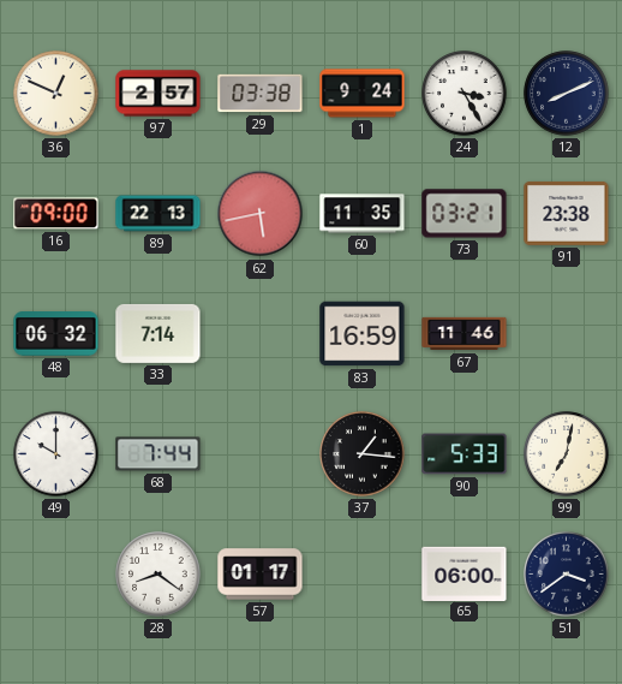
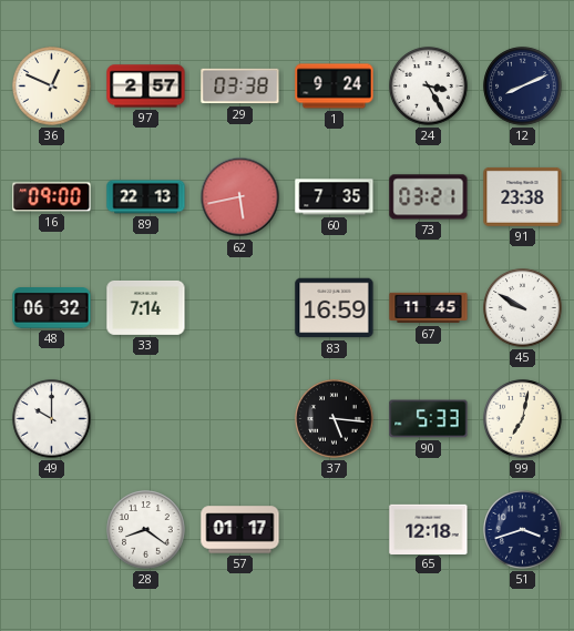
60: 11:35 -> 7:35
67: 11:46 -> 11:45
45: none -> 9:50
68: 7:44 -> none
37: 1:16 -> 5:16
65: 06:00 -> 12:18
51: 3:39 -> 3:42
